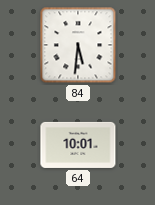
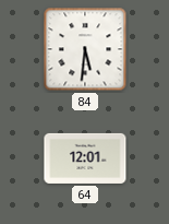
64: 10:01 -> 12:01
